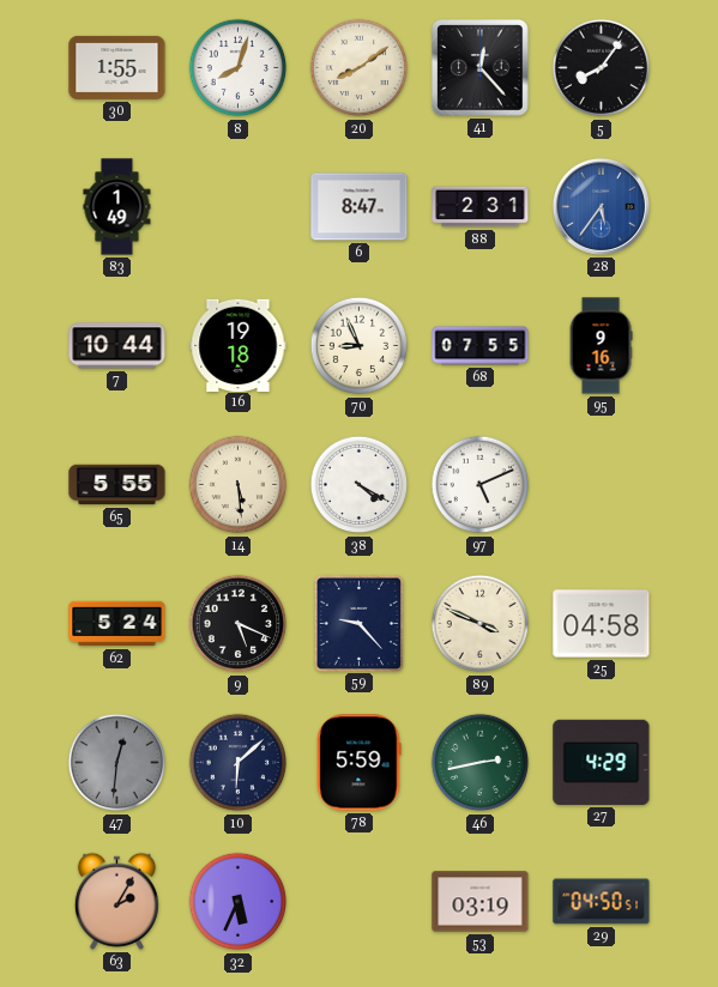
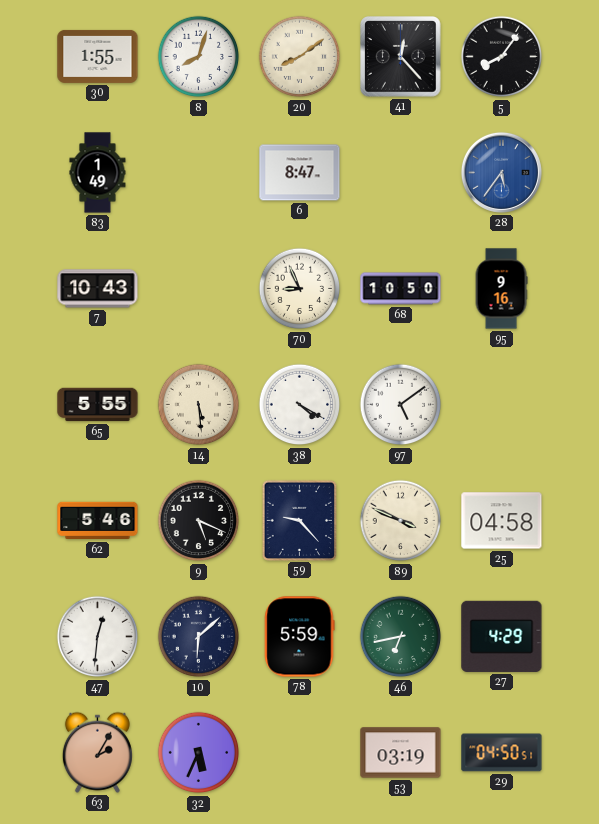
88: 2:31 -> none
7: 10:44 -> 10:43
16: 19:18 -> none
68: 07:55 -> 10:50
97: 5:11 -> 5:09
62: 5:24 -> 5:46
47 dial: grey -> white
46: 2:43 -> 6:43
